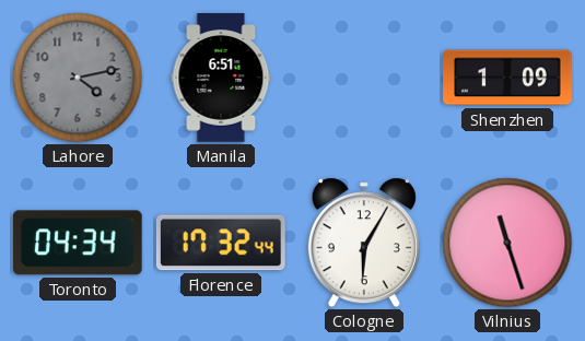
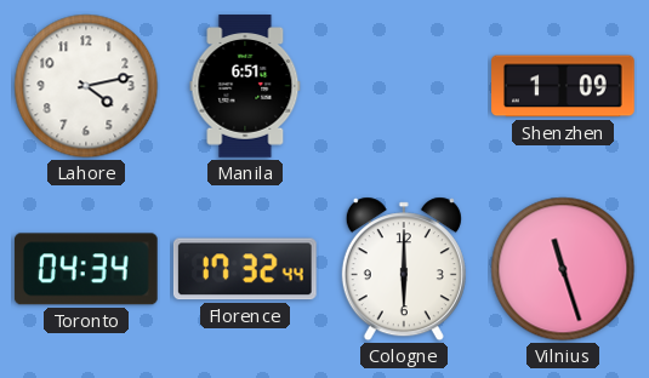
Lahore dial: grey -> white
Cologne: 6:05 -> 6:00
